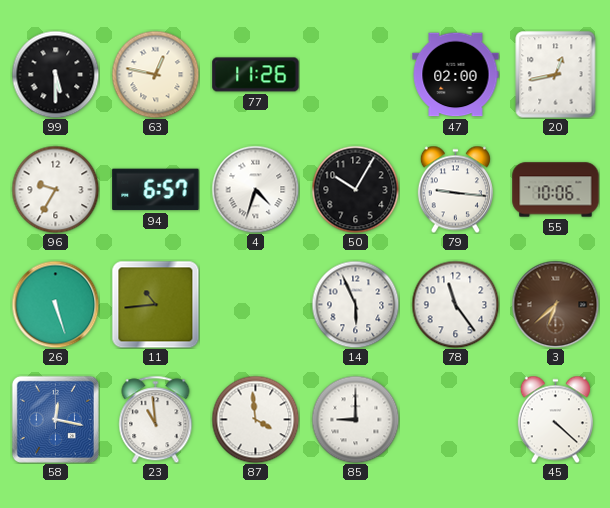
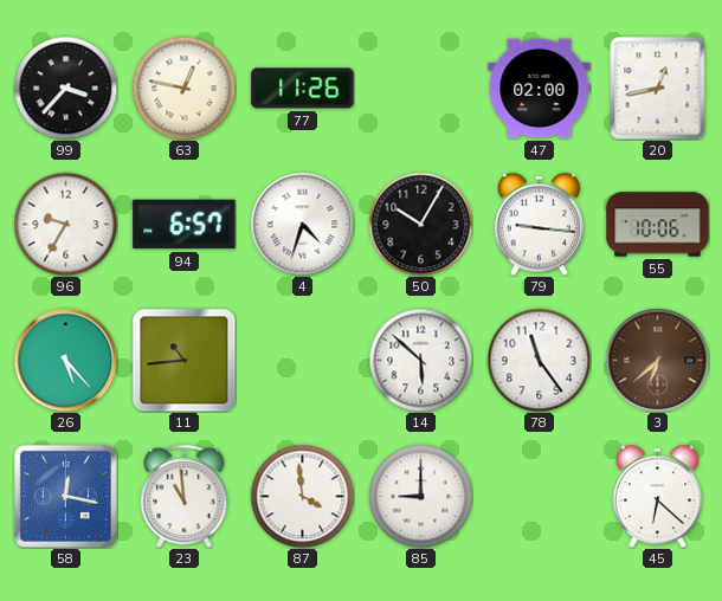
99: 5:30 -> 3:37
26: 5:27 -> 5:23
14: 5:56 -> 5:52
45: 4:22 -> 6:22
